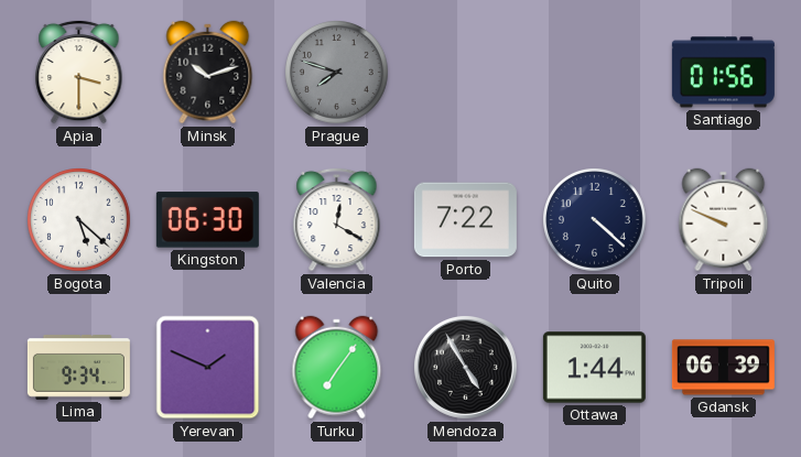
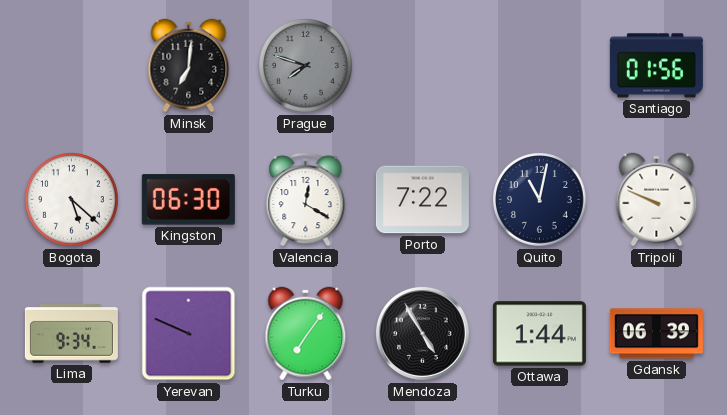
Apia: 3:30 -> none
Minsk: 10:12 -> 7:01
Quito: 4:22 -> 11:02
Yerevan: 1:49 -> 9:49
